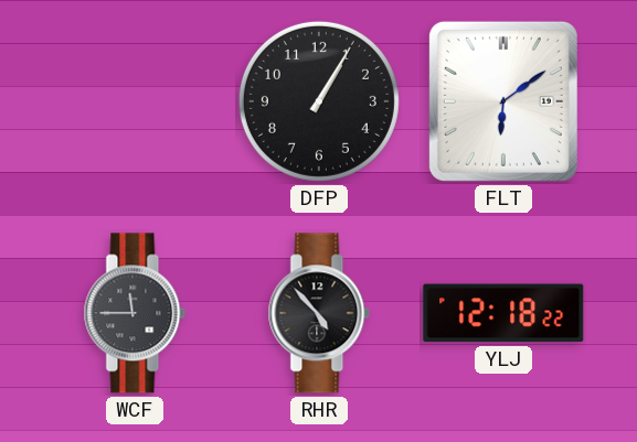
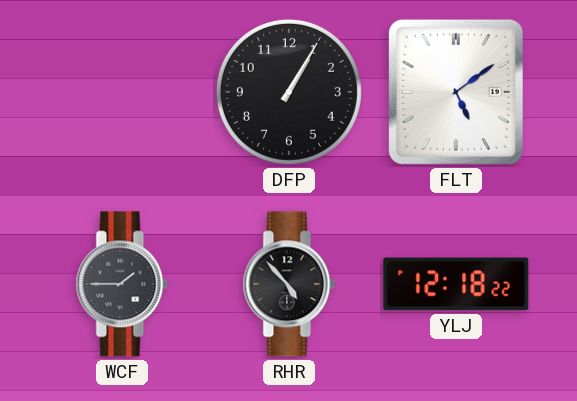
FLT: 6:09 -> 5:09
WCF: 11:45 -> 1:45
